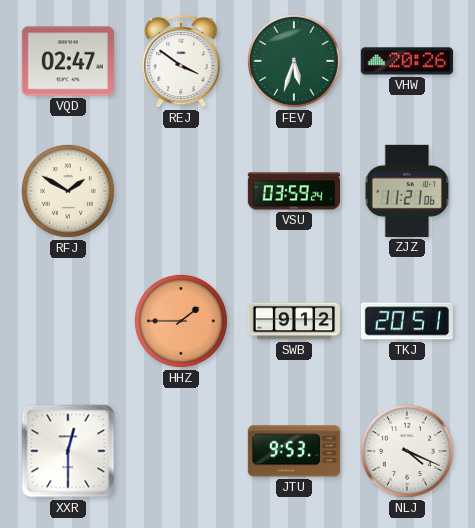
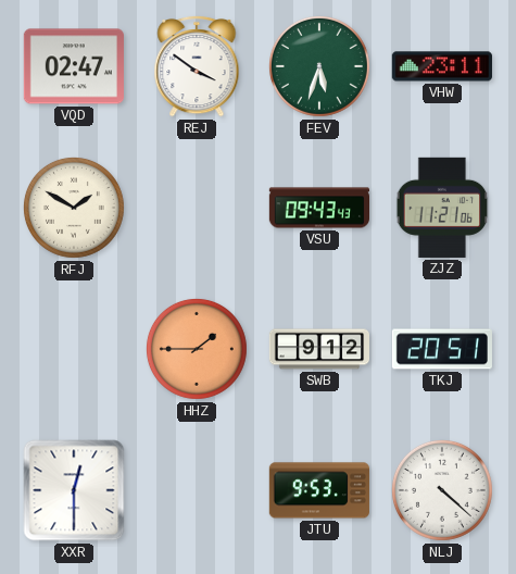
VHW: 20:26 -> 23:11
VSU: 03:59 -> 09:43
NLJ: 4:19 -> 4:22
